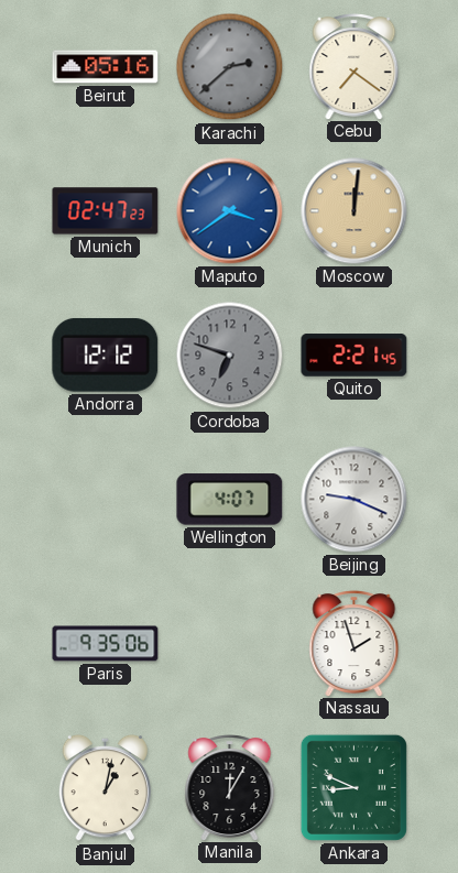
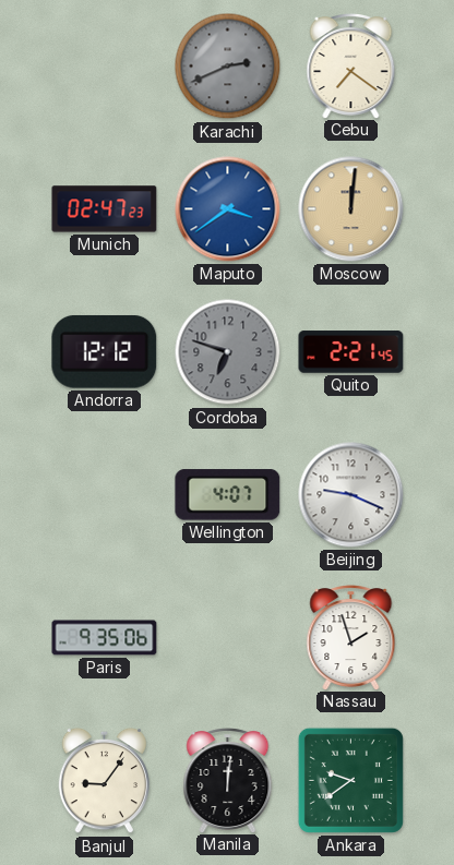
Beirut: 05:16 -> none
Karachi: 2:38 -> 2:41
Banjul: 1:02 -> 9:06
Manila: 12:05 -> 12:01
Ankara: 8:49 -> 9:39
